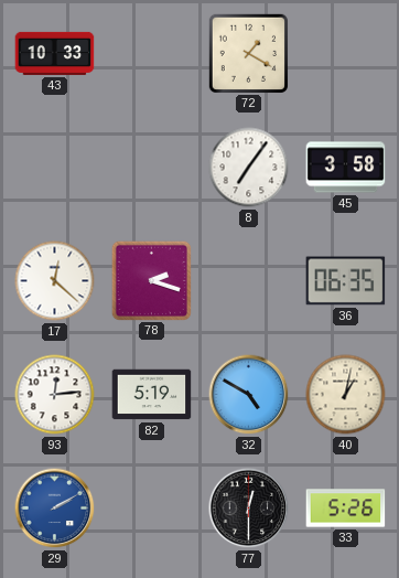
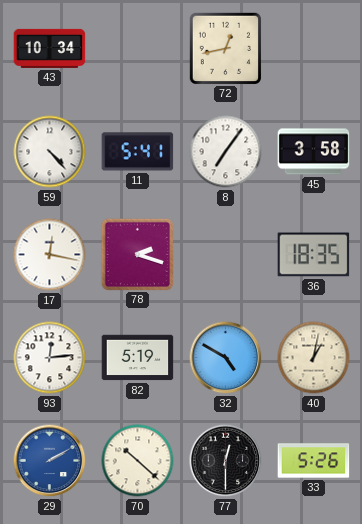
43: 10:33 -> 10:34
72: 1:20 -> 12:43
59: none -> 4:23
11: none -> 5:41
17: 12:22 -> 12:17
36: 06:35 -> 18:35
70: none -> 10:22
